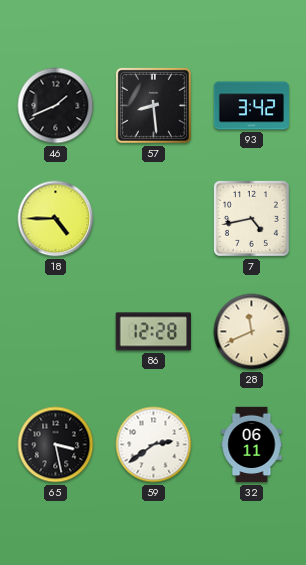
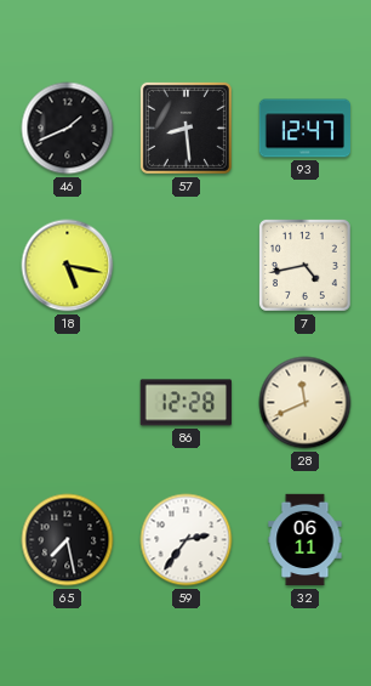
93: 3:42 -> 12:47
18: 4:45 -> 5:17
65: 3:28 -> 7:28
59: 2:39 -> 2:36
